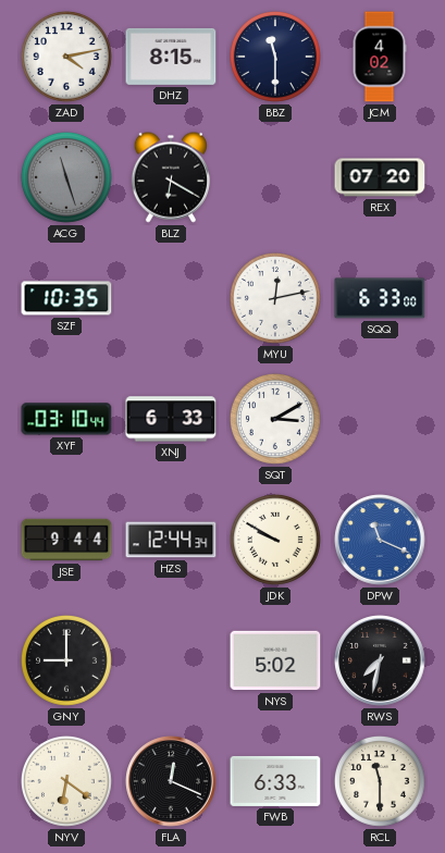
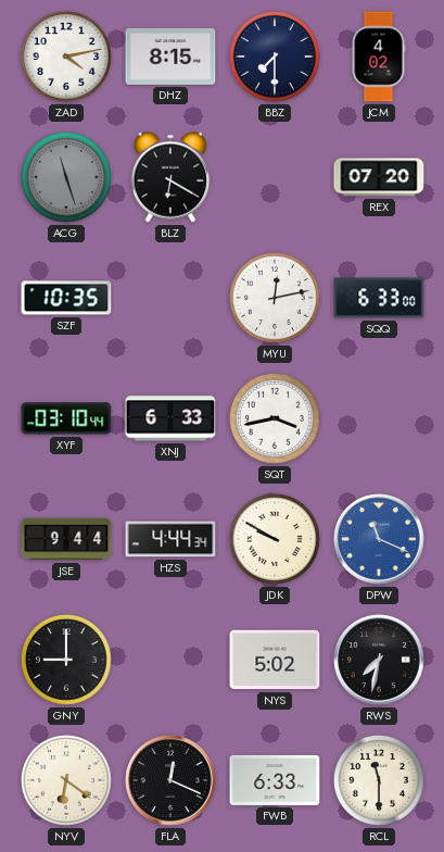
BBZ: 11:30 -> 7:30
SQT: 3:10 -> 3:43
HZS: 12:44 -> 4:44
